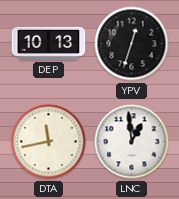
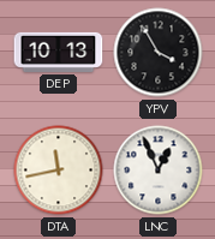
YPV: 12:33 -> 3:55
LNC: 12:59 -> 12:56
